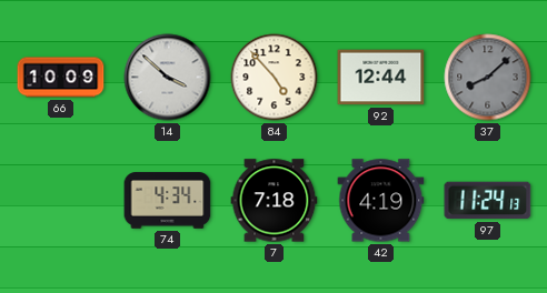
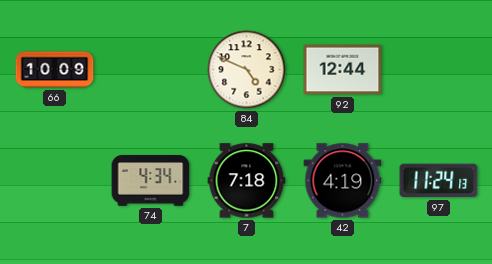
14: 3:52 -> none
84: 4:53 -> 4:49
37: 8:08 -> none
